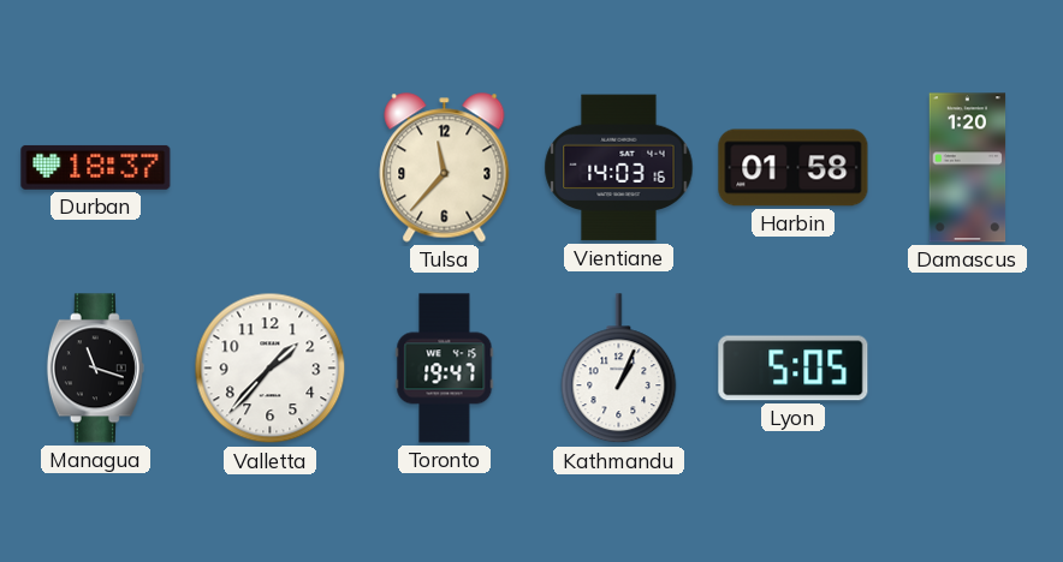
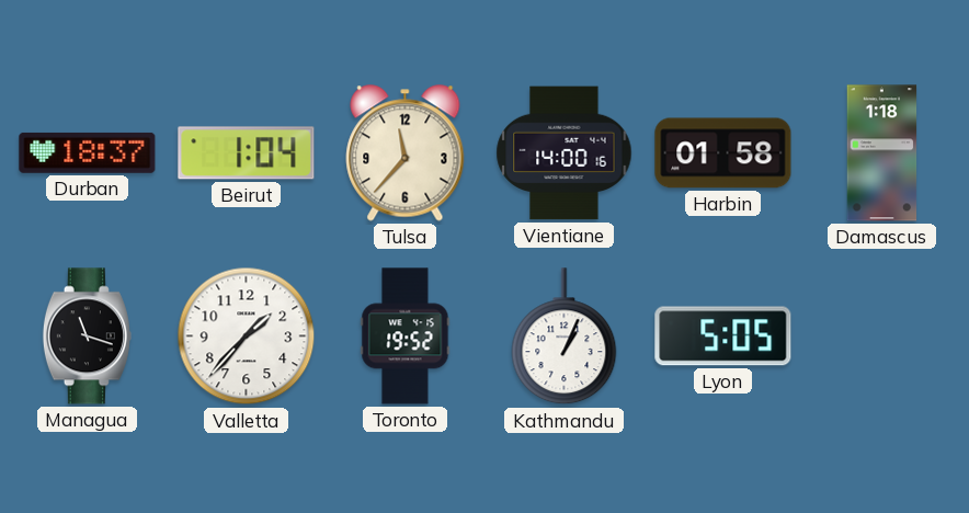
Beirut: none -> 1:04
Vientiane: 14:03 -> 14:00
Damascus: 1:20 -> 1:18
Toronto: 19:47 -> 19:52
